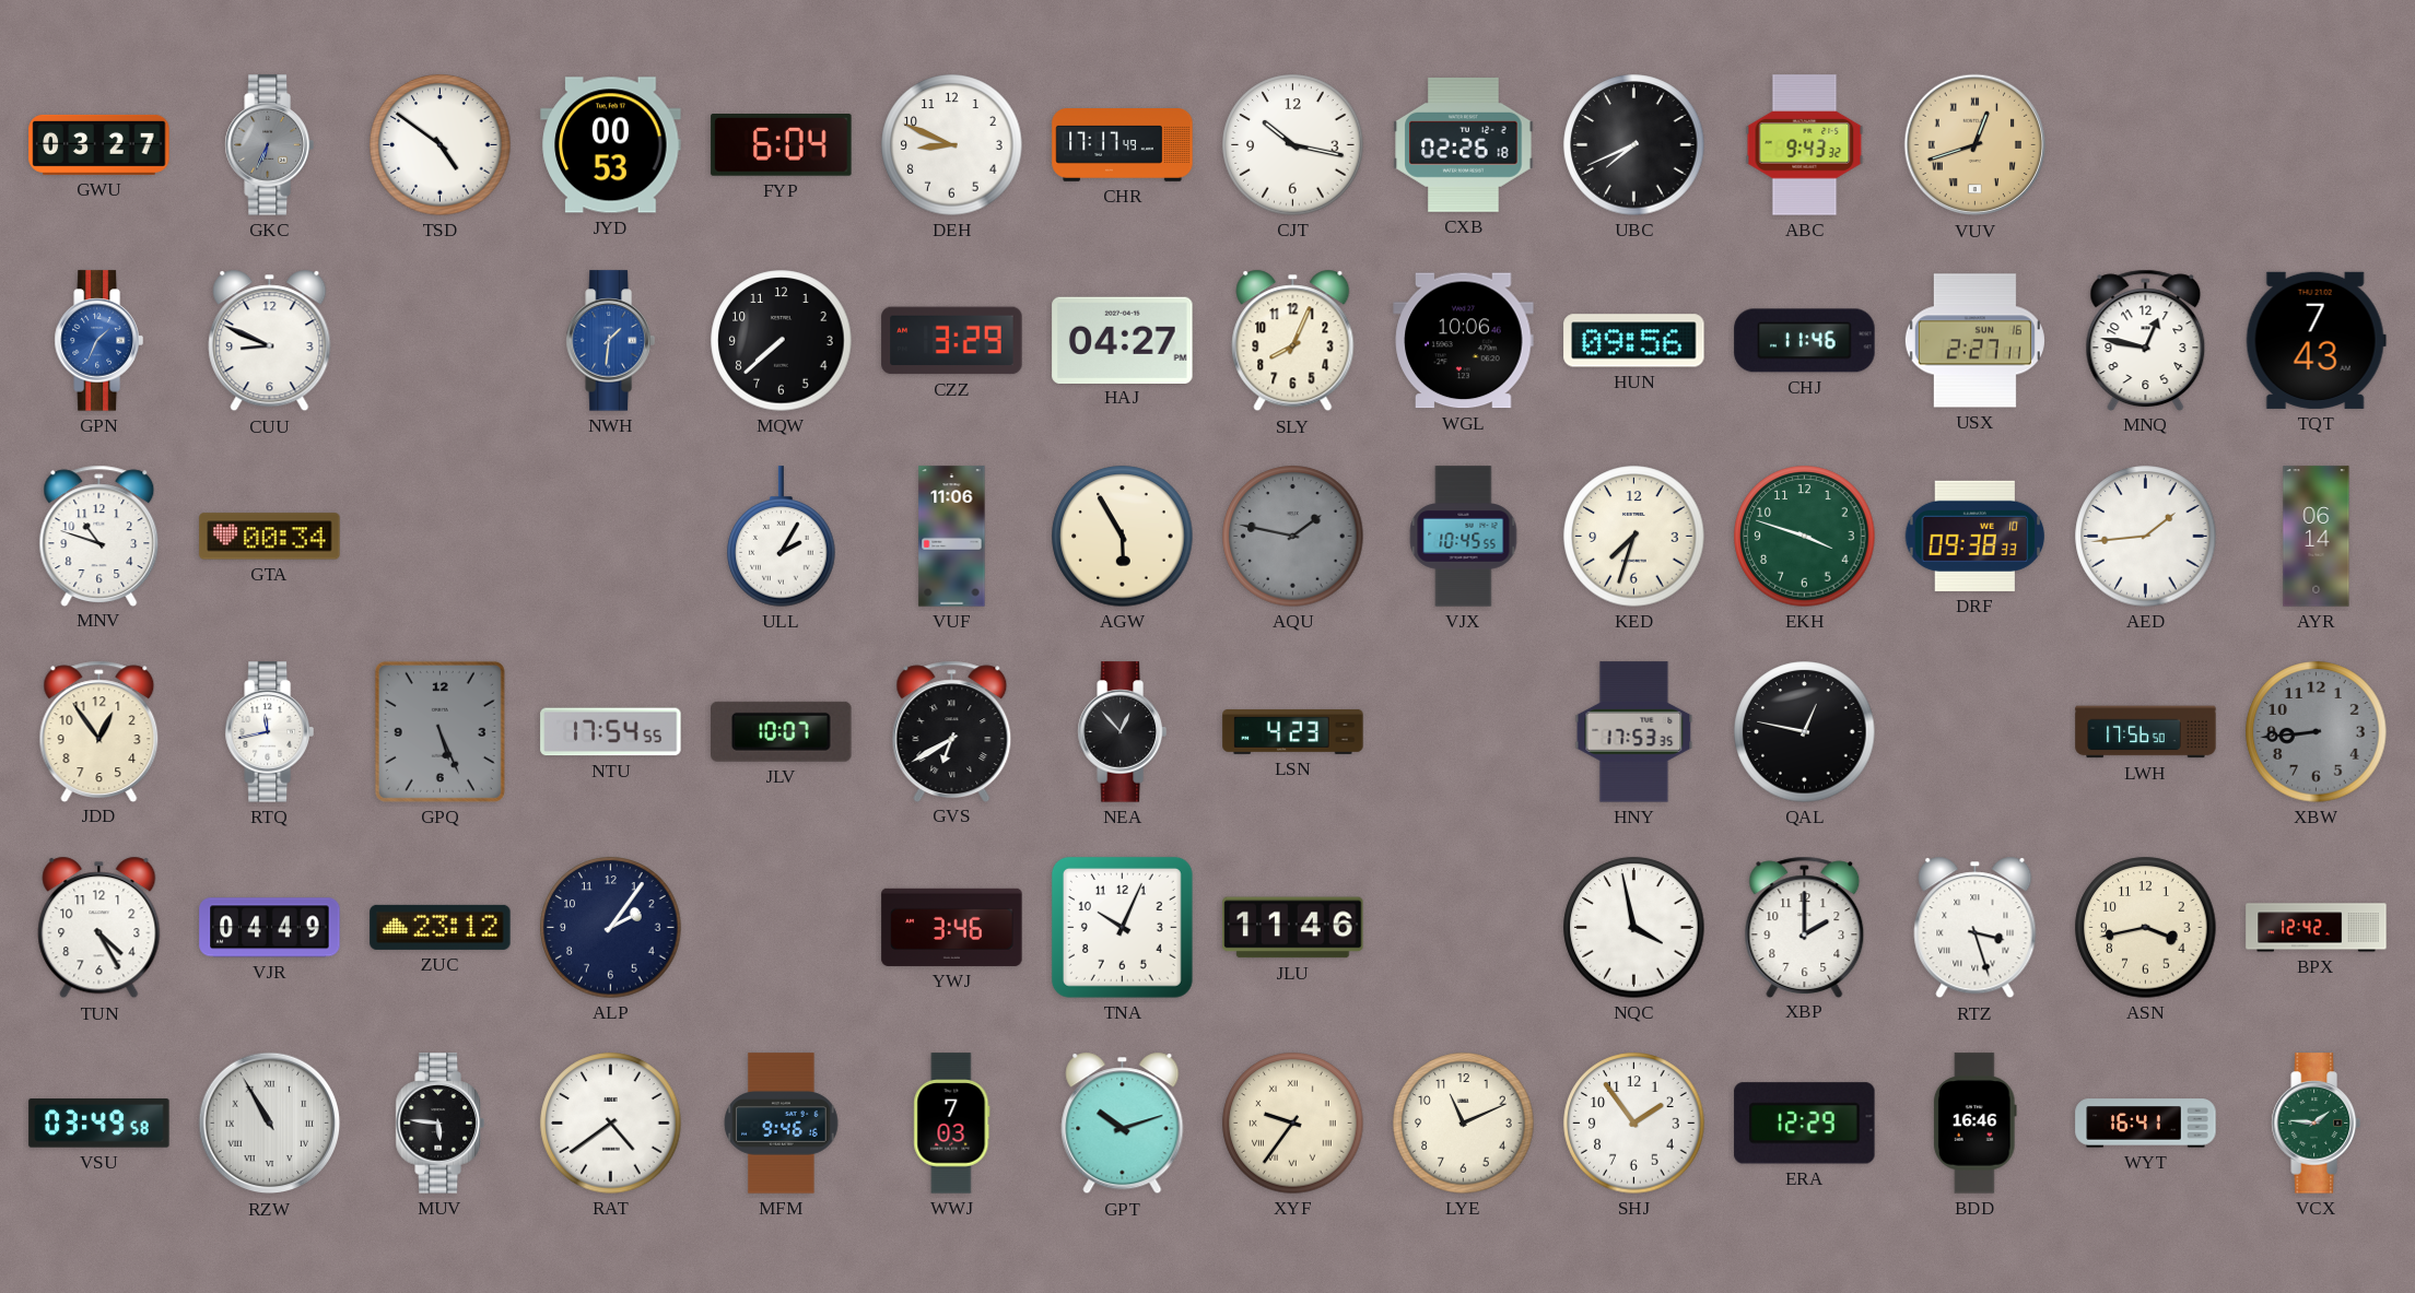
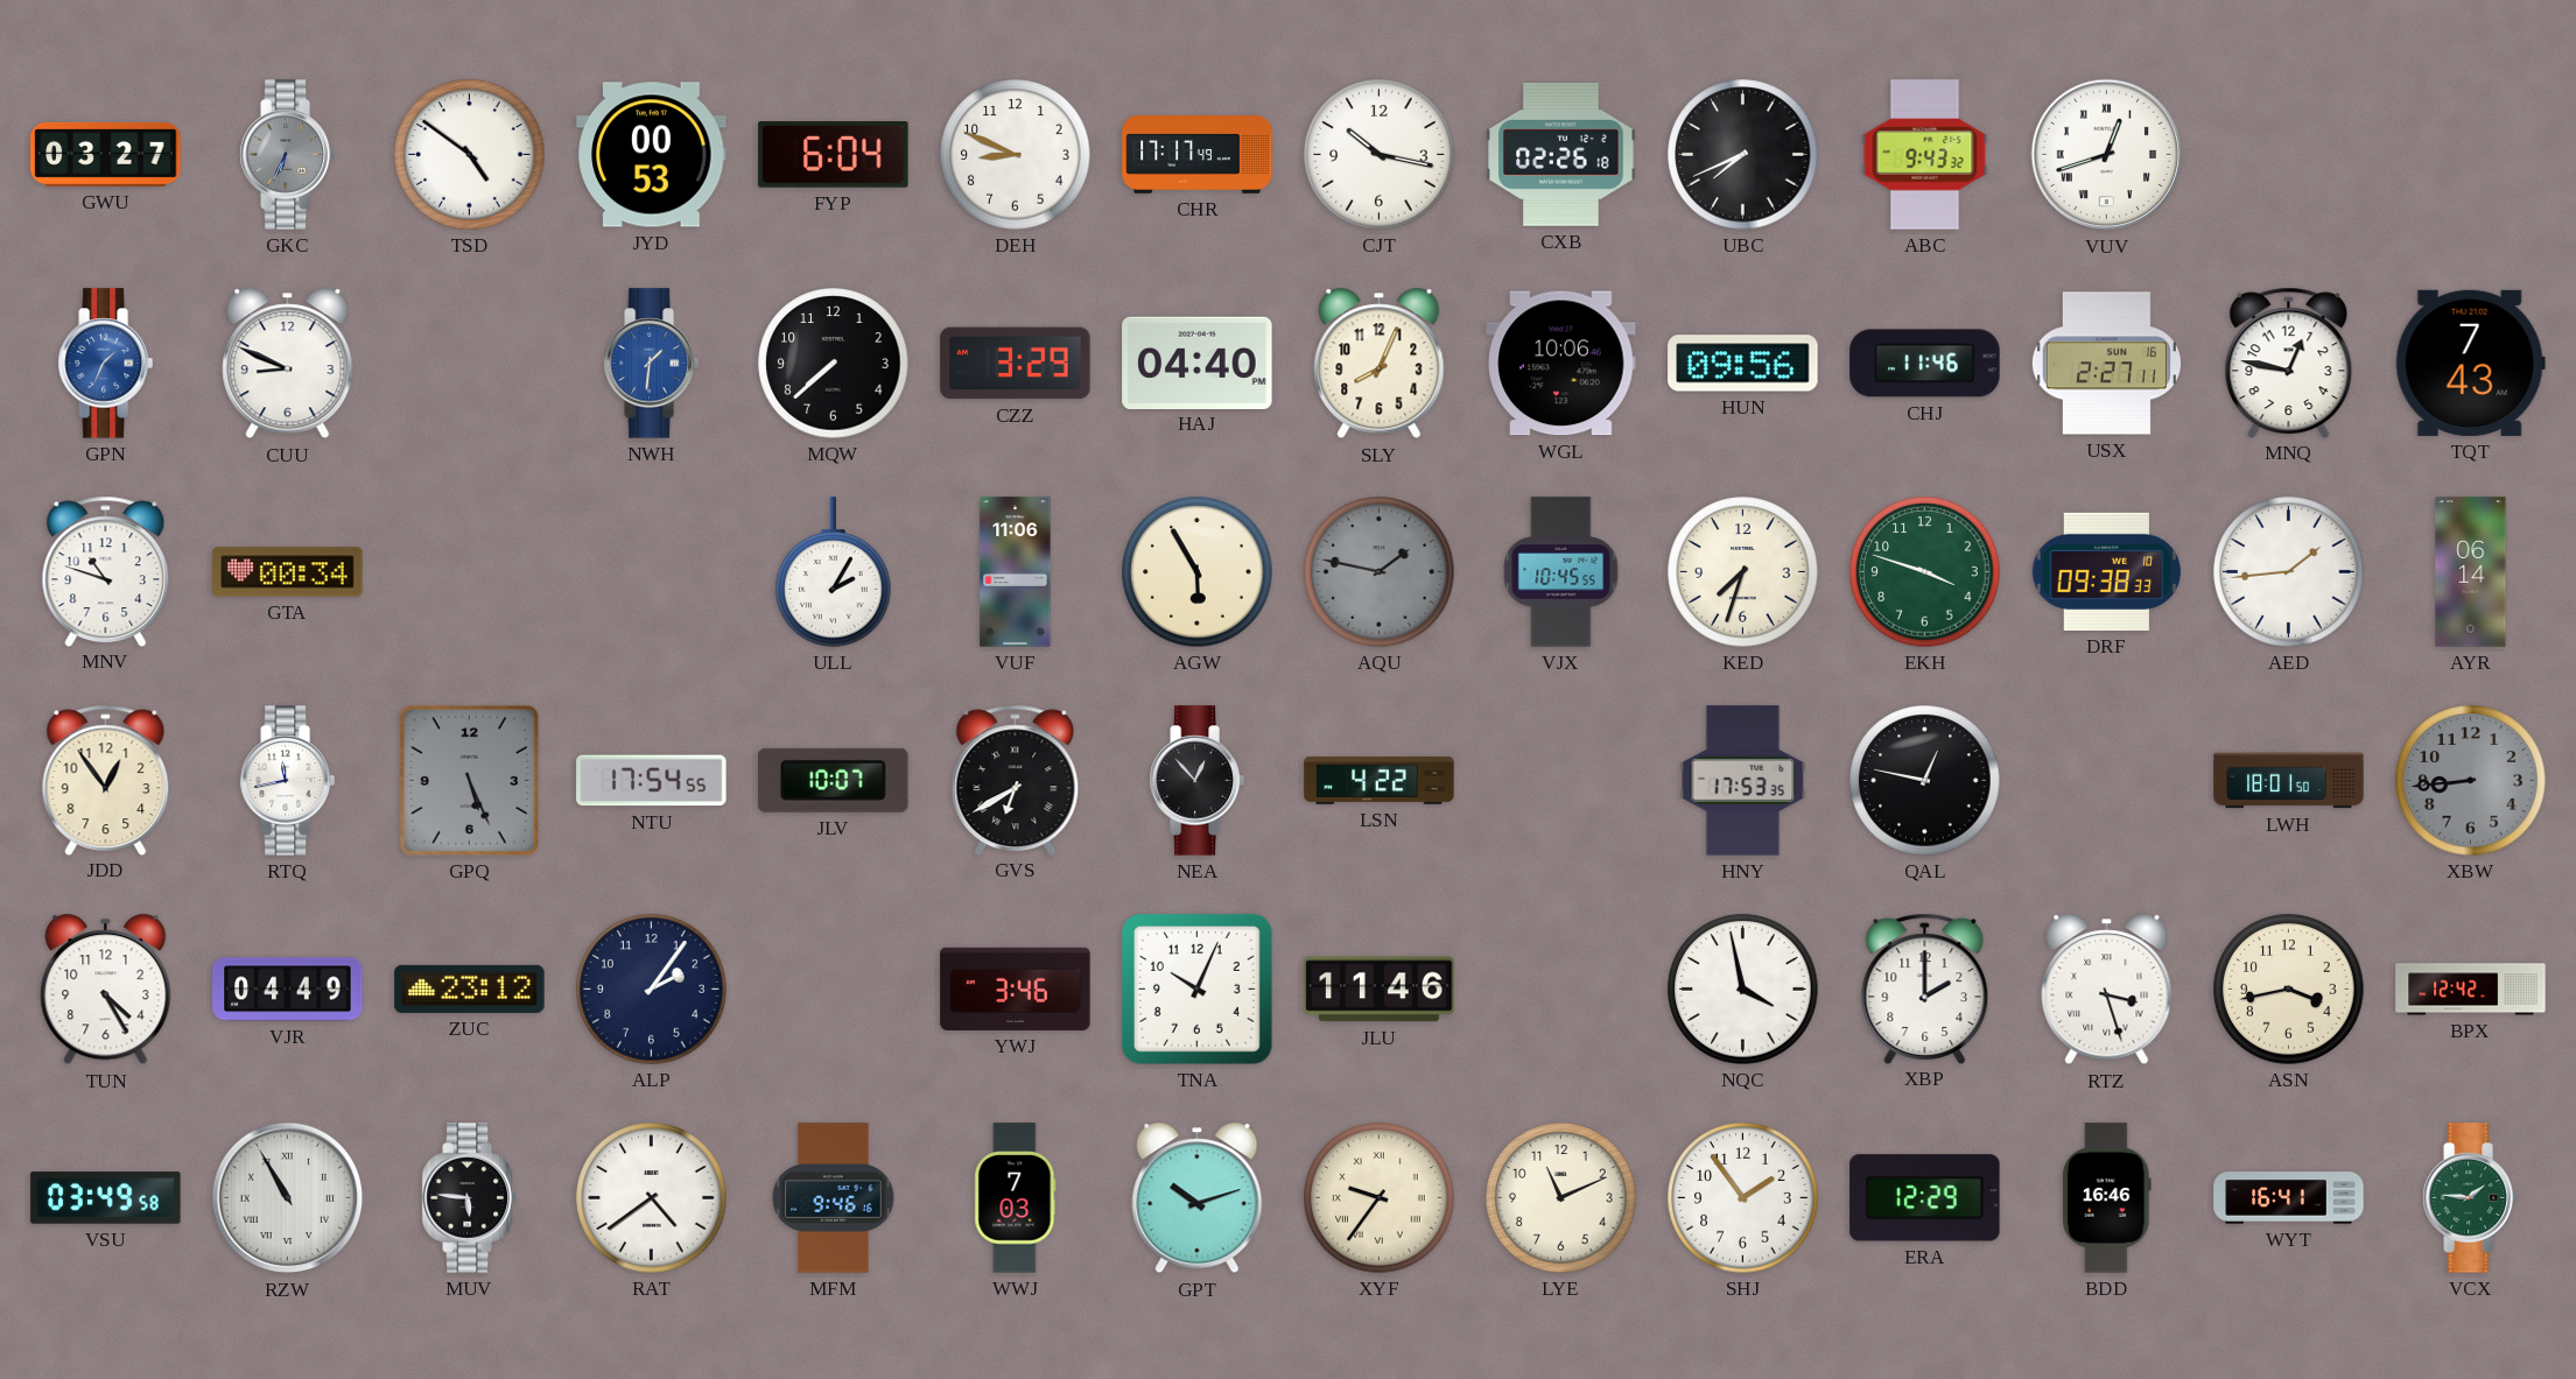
VUV dial: champagne -> white
HAJ: 04:27 -> 04:40
LSN: 4:23 -> 4:22
LWH: 17:56 -> 18:01
